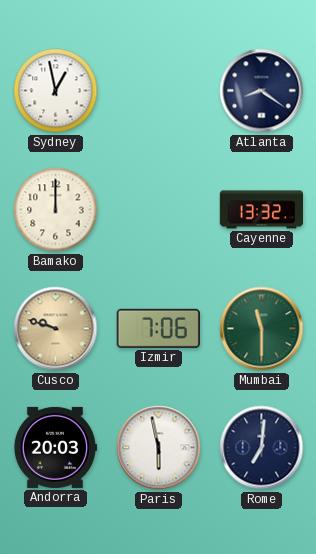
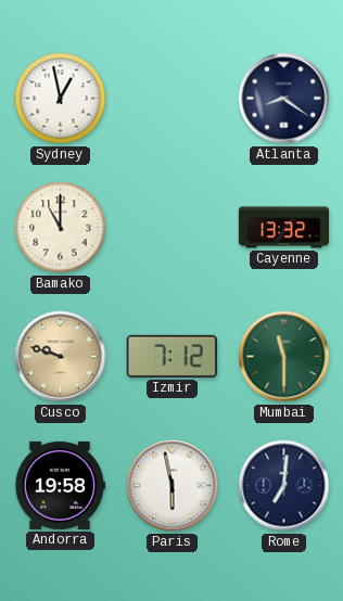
Bamako: 12:00 -> 11:00
Izmir: 7:06 -> 7:12
Andorra: 20:03 -> 19:58
